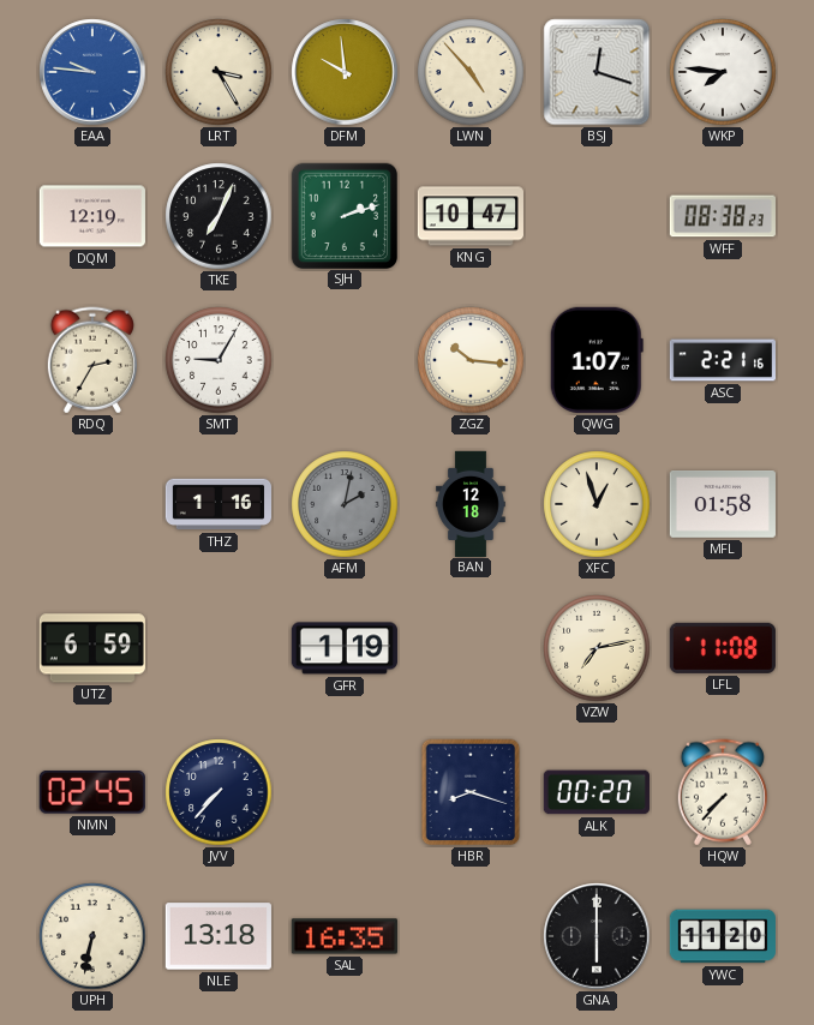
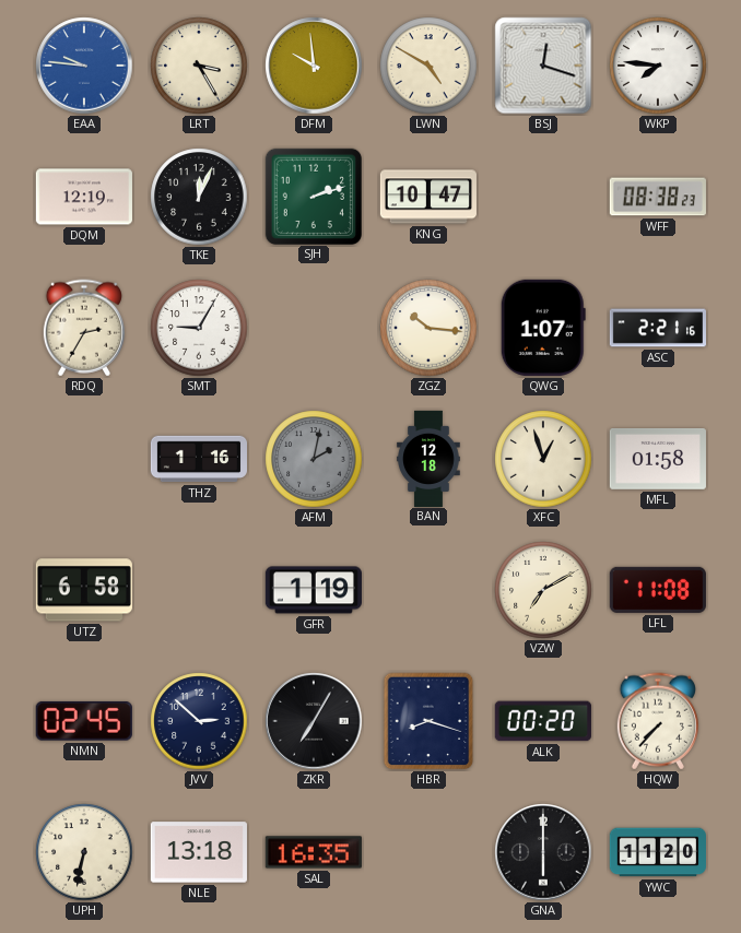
LWN: 4:53 -> 4:50
TKE: 7:04 -> 12:04
UTZ: 6:59 -> 6:58
VZW: 7:13 -> 7:10
JVV: 7:37 -> 2:52
ZKR: none -> 7:05
